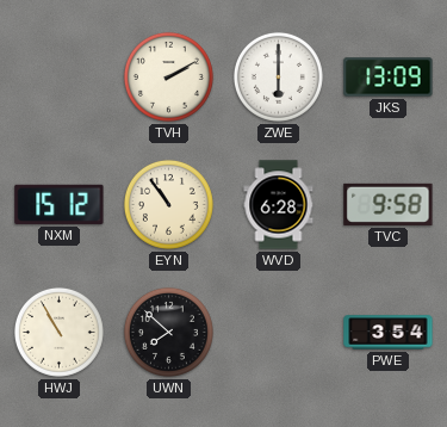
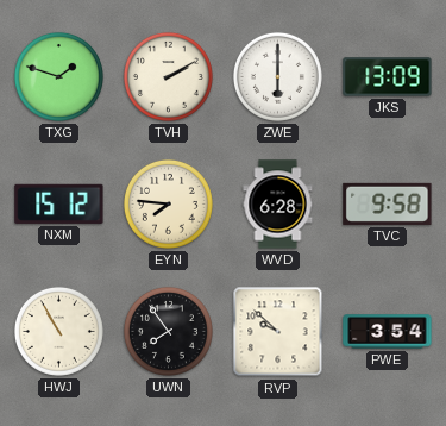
TXG: none -> 1:48
EYN: 10:54 -> 7:46
UWN: 7:52 -> 7:54
RVP: none -> 9:52
